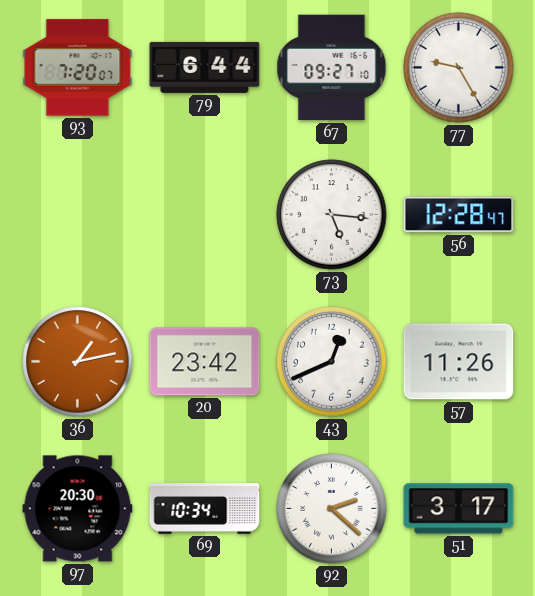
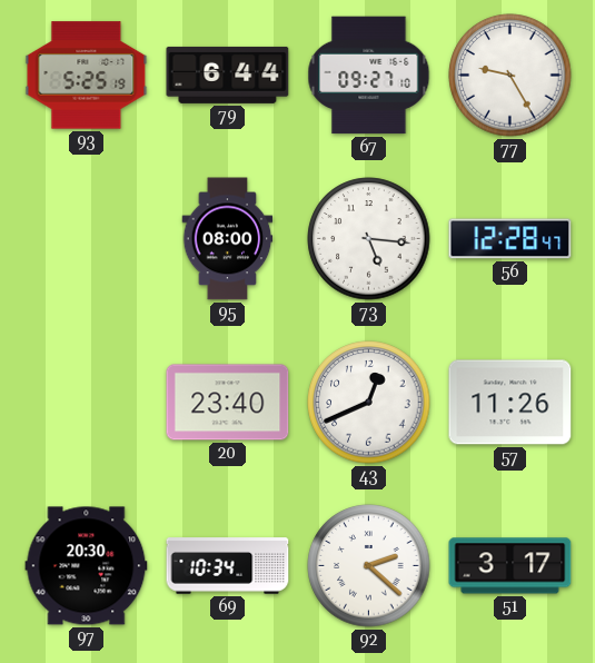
93: 7:20 -> 5:25
95: none -> 08:00
36: 1:13 -> none
20: 23:42 -> 23:40
